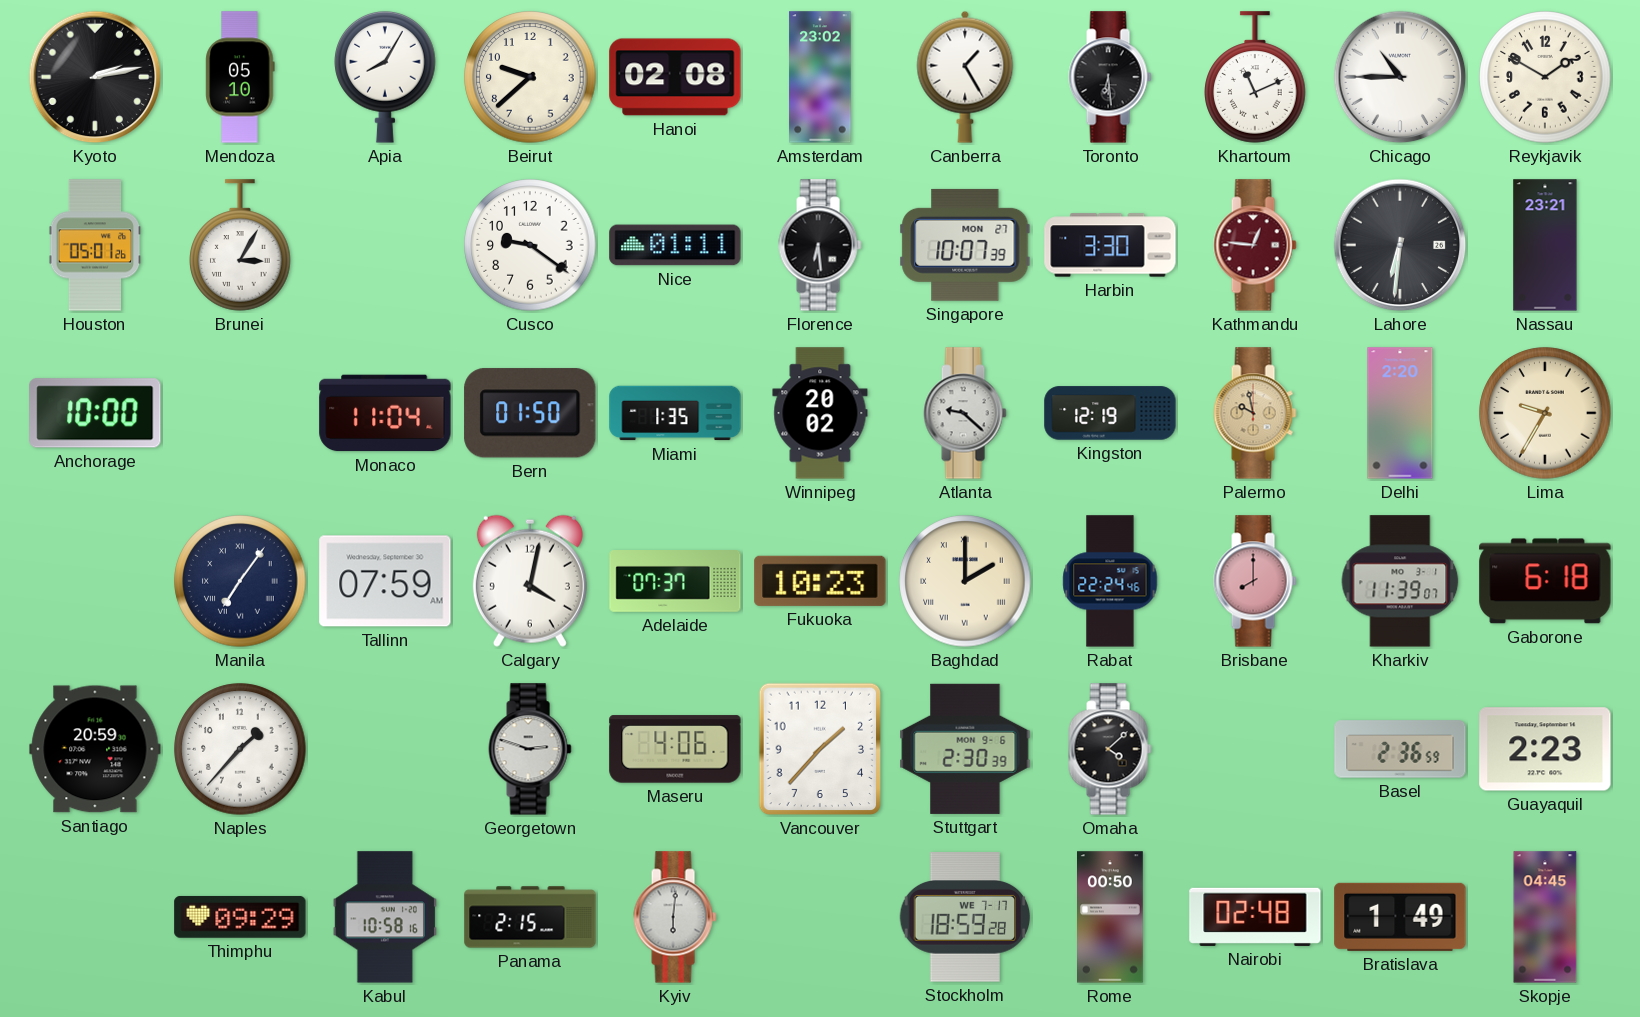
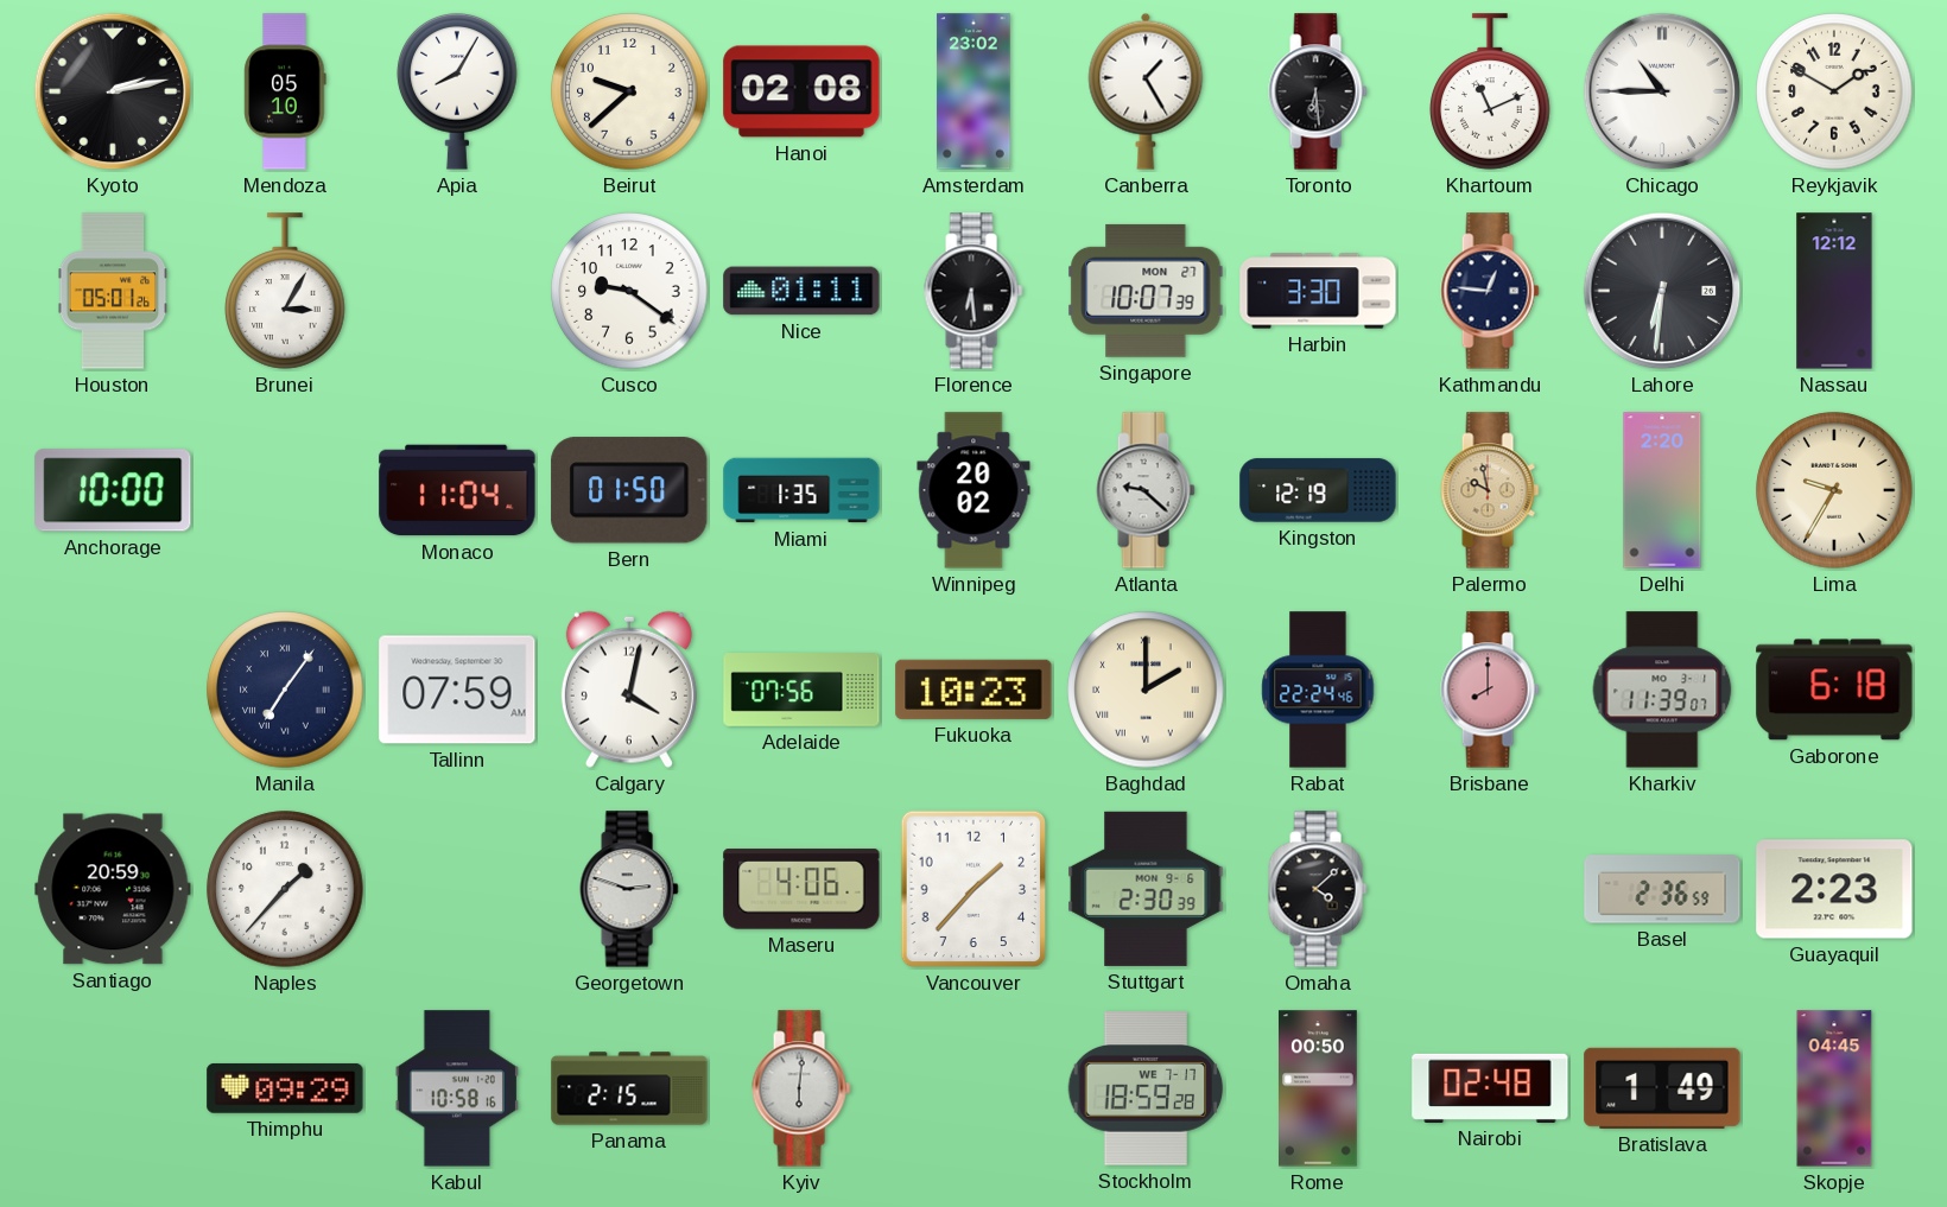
Kathmandu dial: burgundy -> navy
Nassau: 23:21 -> 12:12
Adelaide: 07:37 -> 07:56
